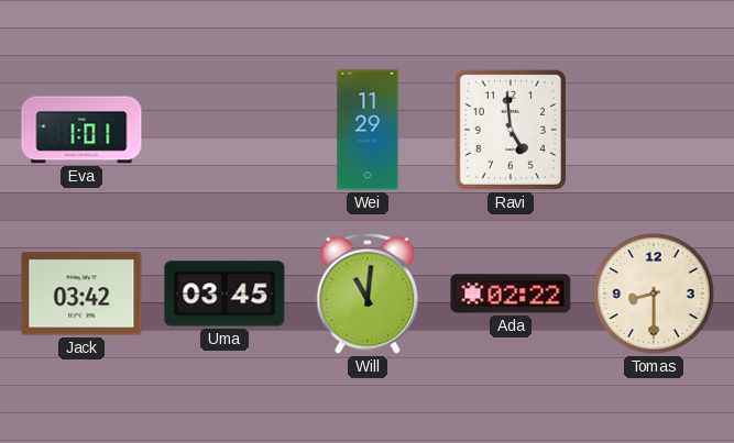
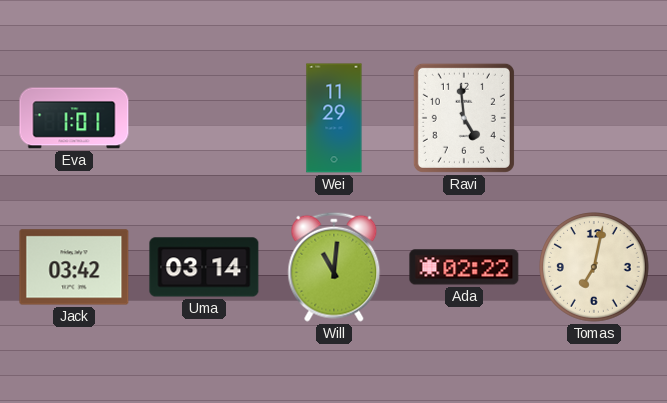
Uma: 03:45 -> 03:14
Tomas: 8:30 -> 7:02
